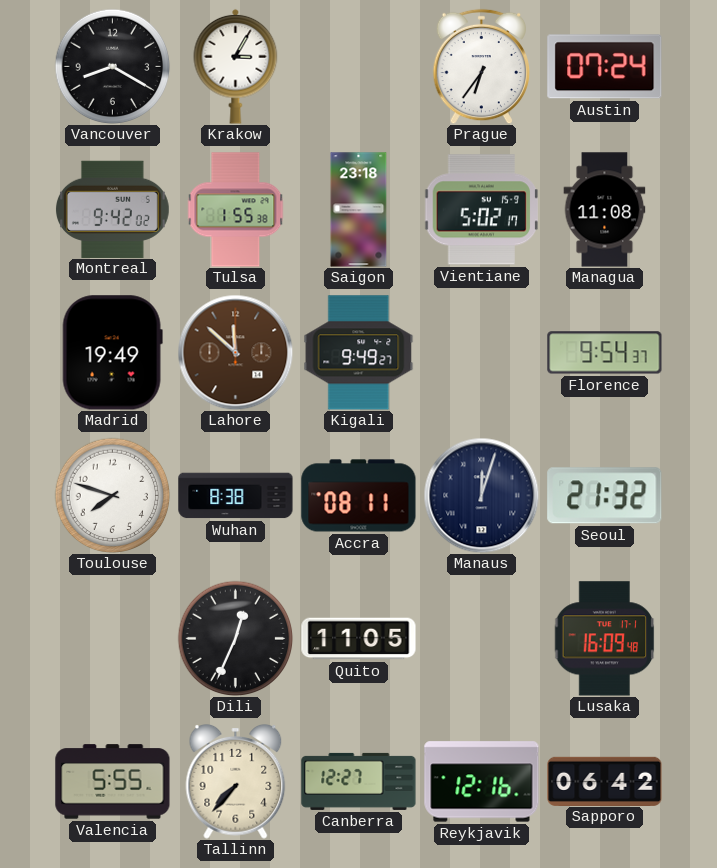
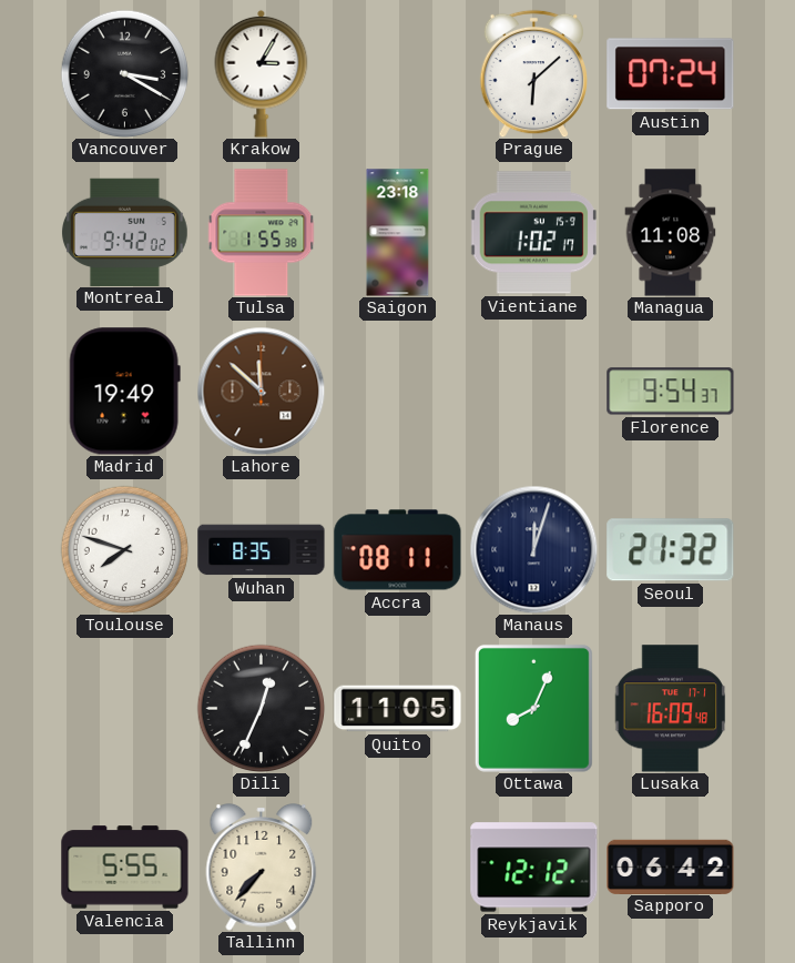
Vancouver: 8:20 -> 3:20
Prague: 6:36 -> 6:08
Vientiane: 5:02 -> 1:02
Kigali: 9:49 -> none
Wuhan: 8:38 -> 8:35
Ottawa: none -> 8:04
Canberra: 12:27 -> none
Reykjavik: 12:16 -> 12:12
